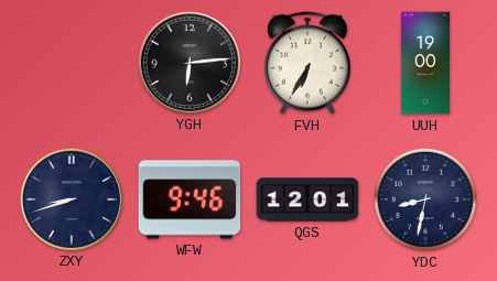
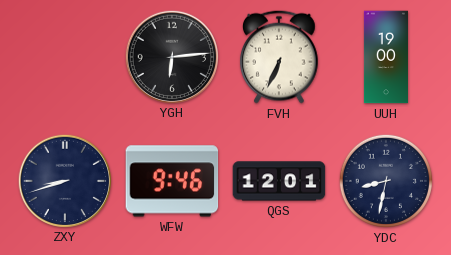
FVH: 6:35 -> 6:34
